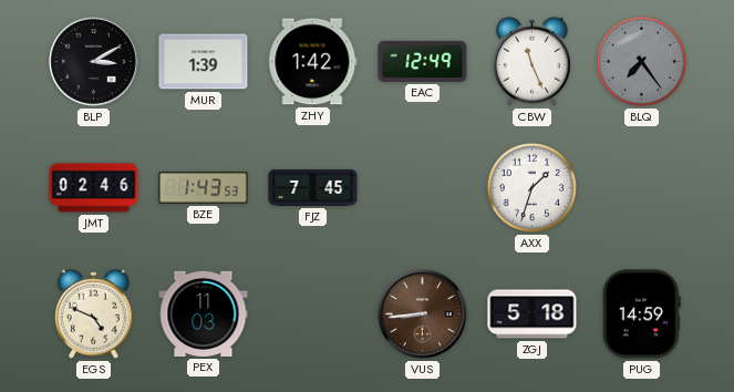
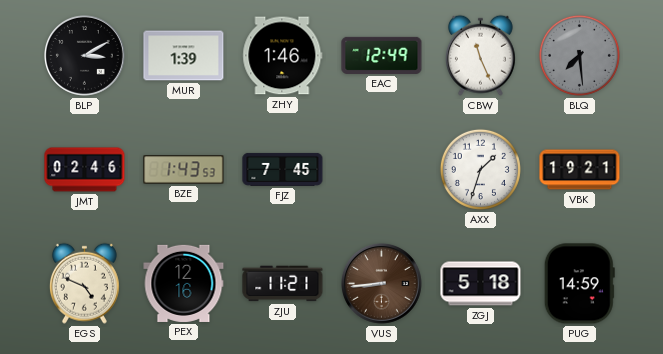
ZHY: 1:42 -> 1:46
BLQ: 7:24 -> 7:29
VBK: none -> 19:21
PEX: 11:03 -> 12:16
ZJU: none -> 11:21
